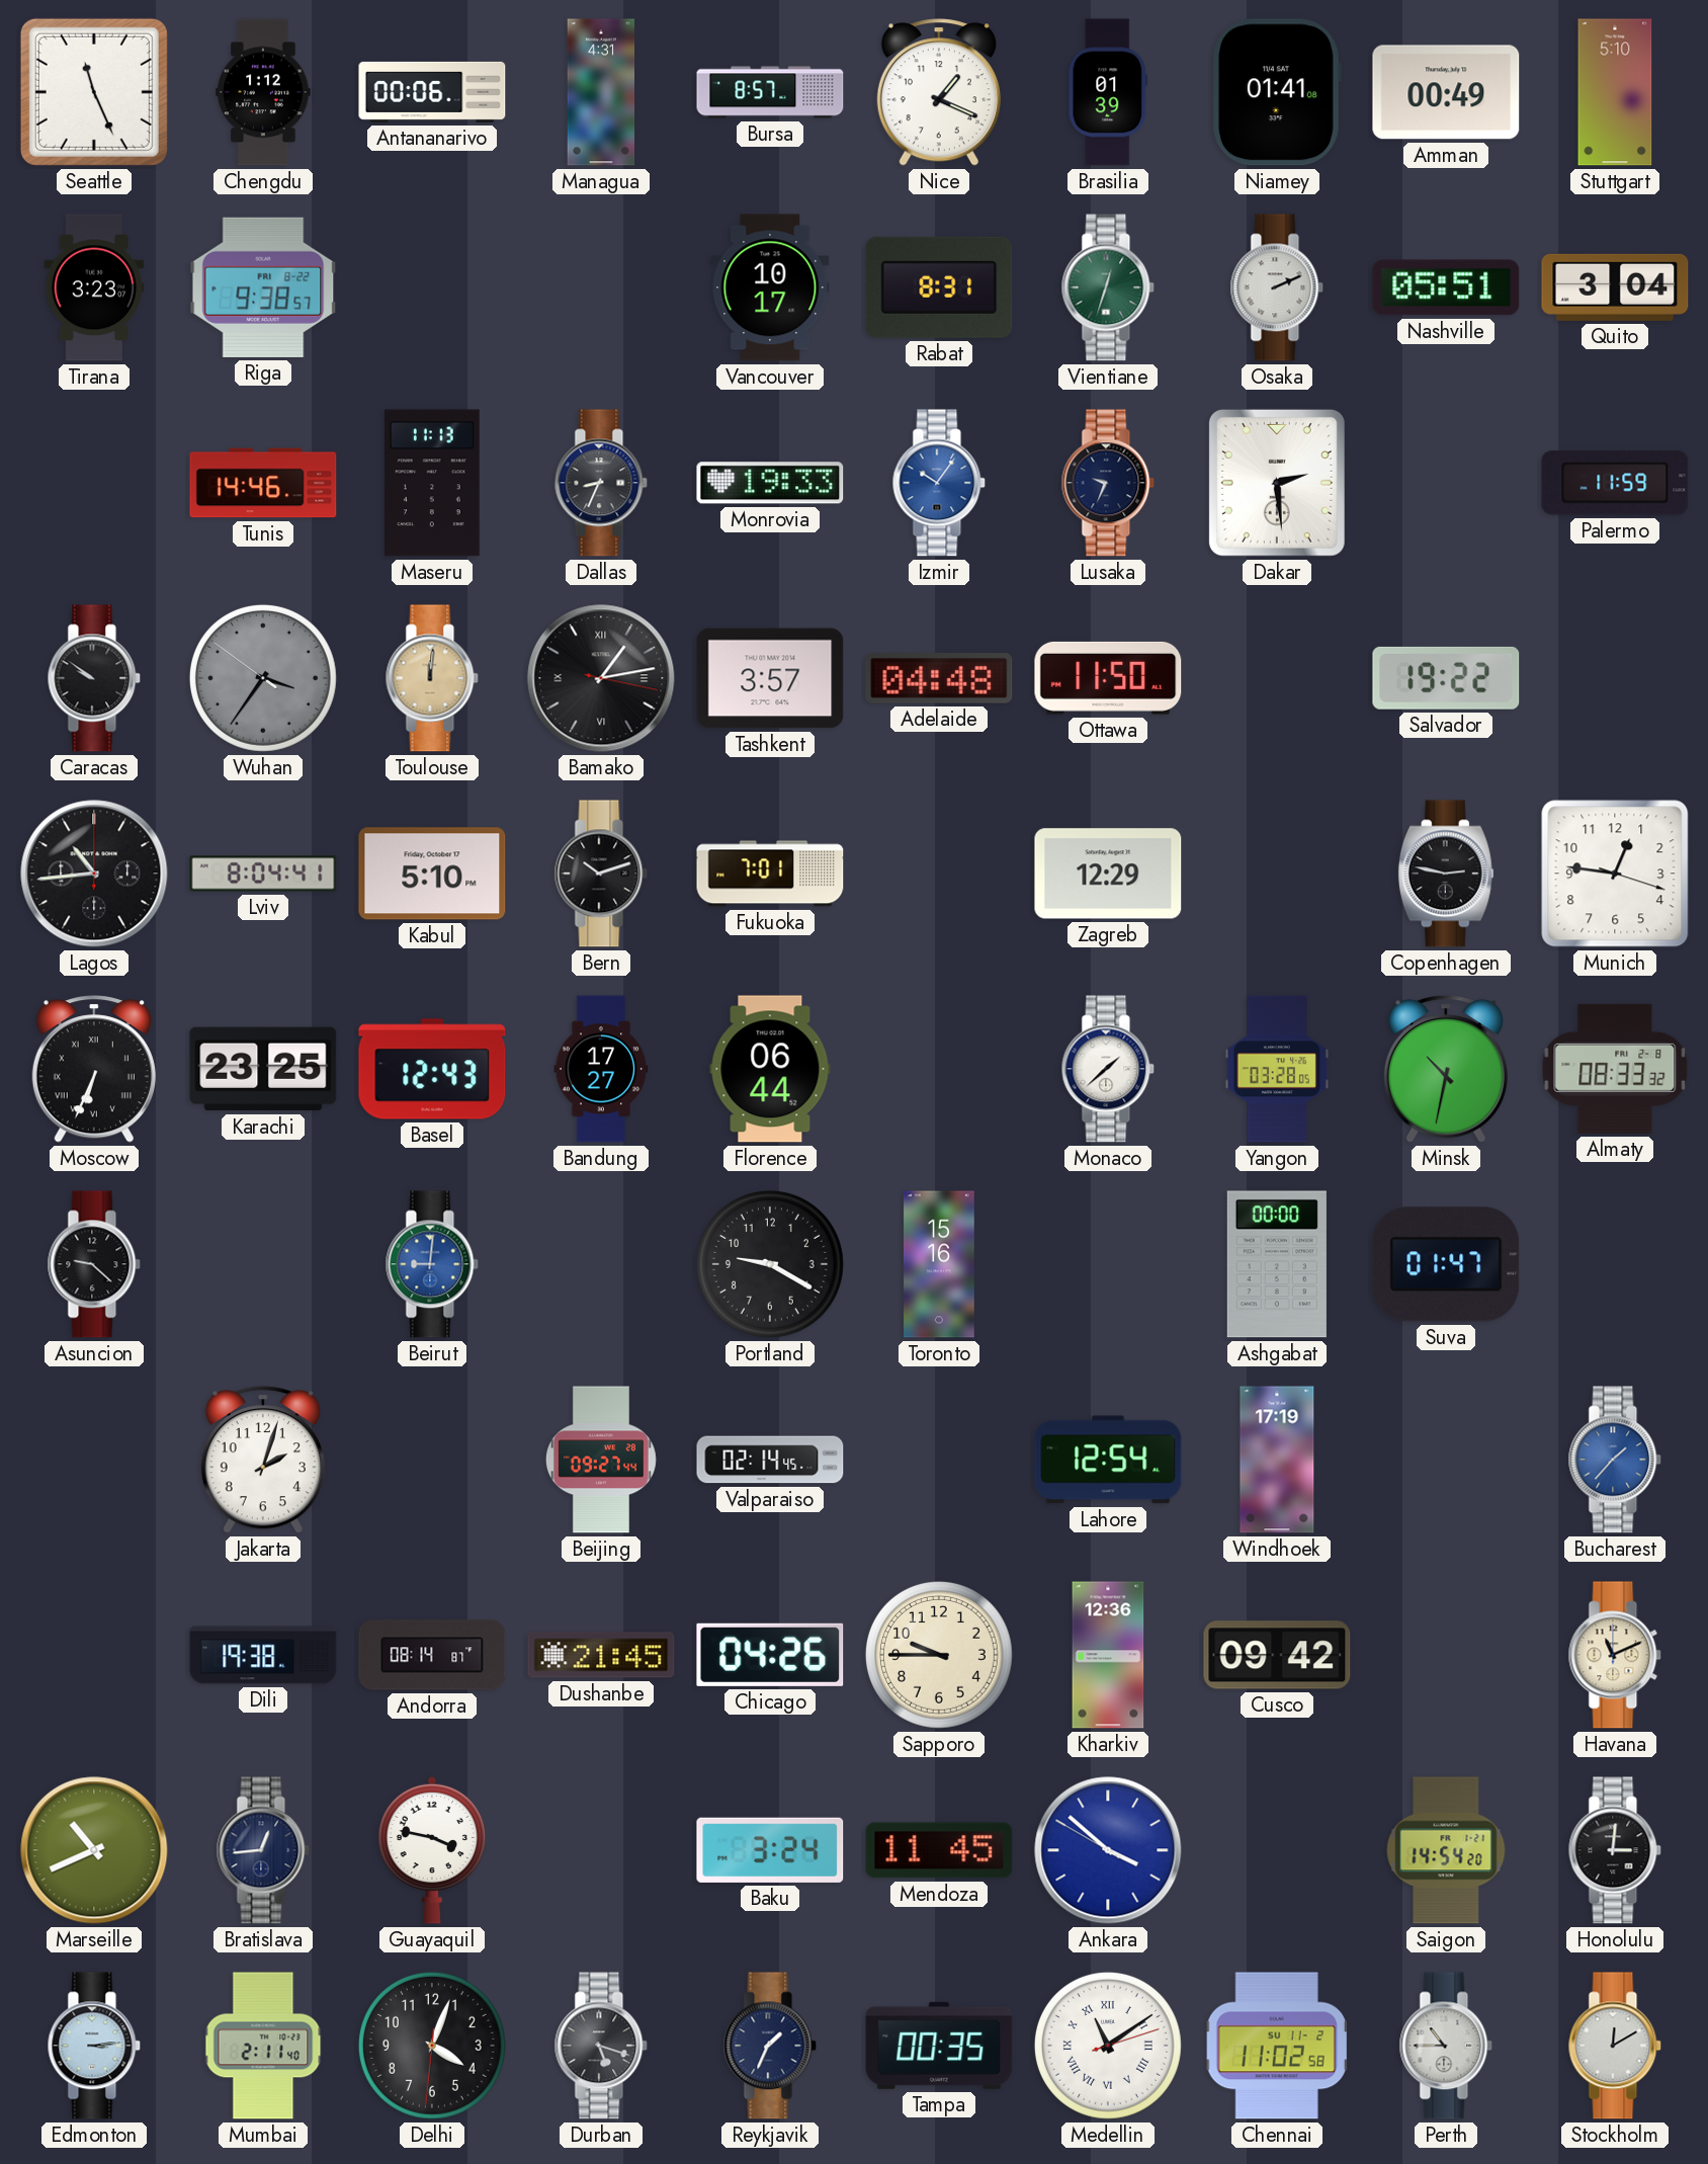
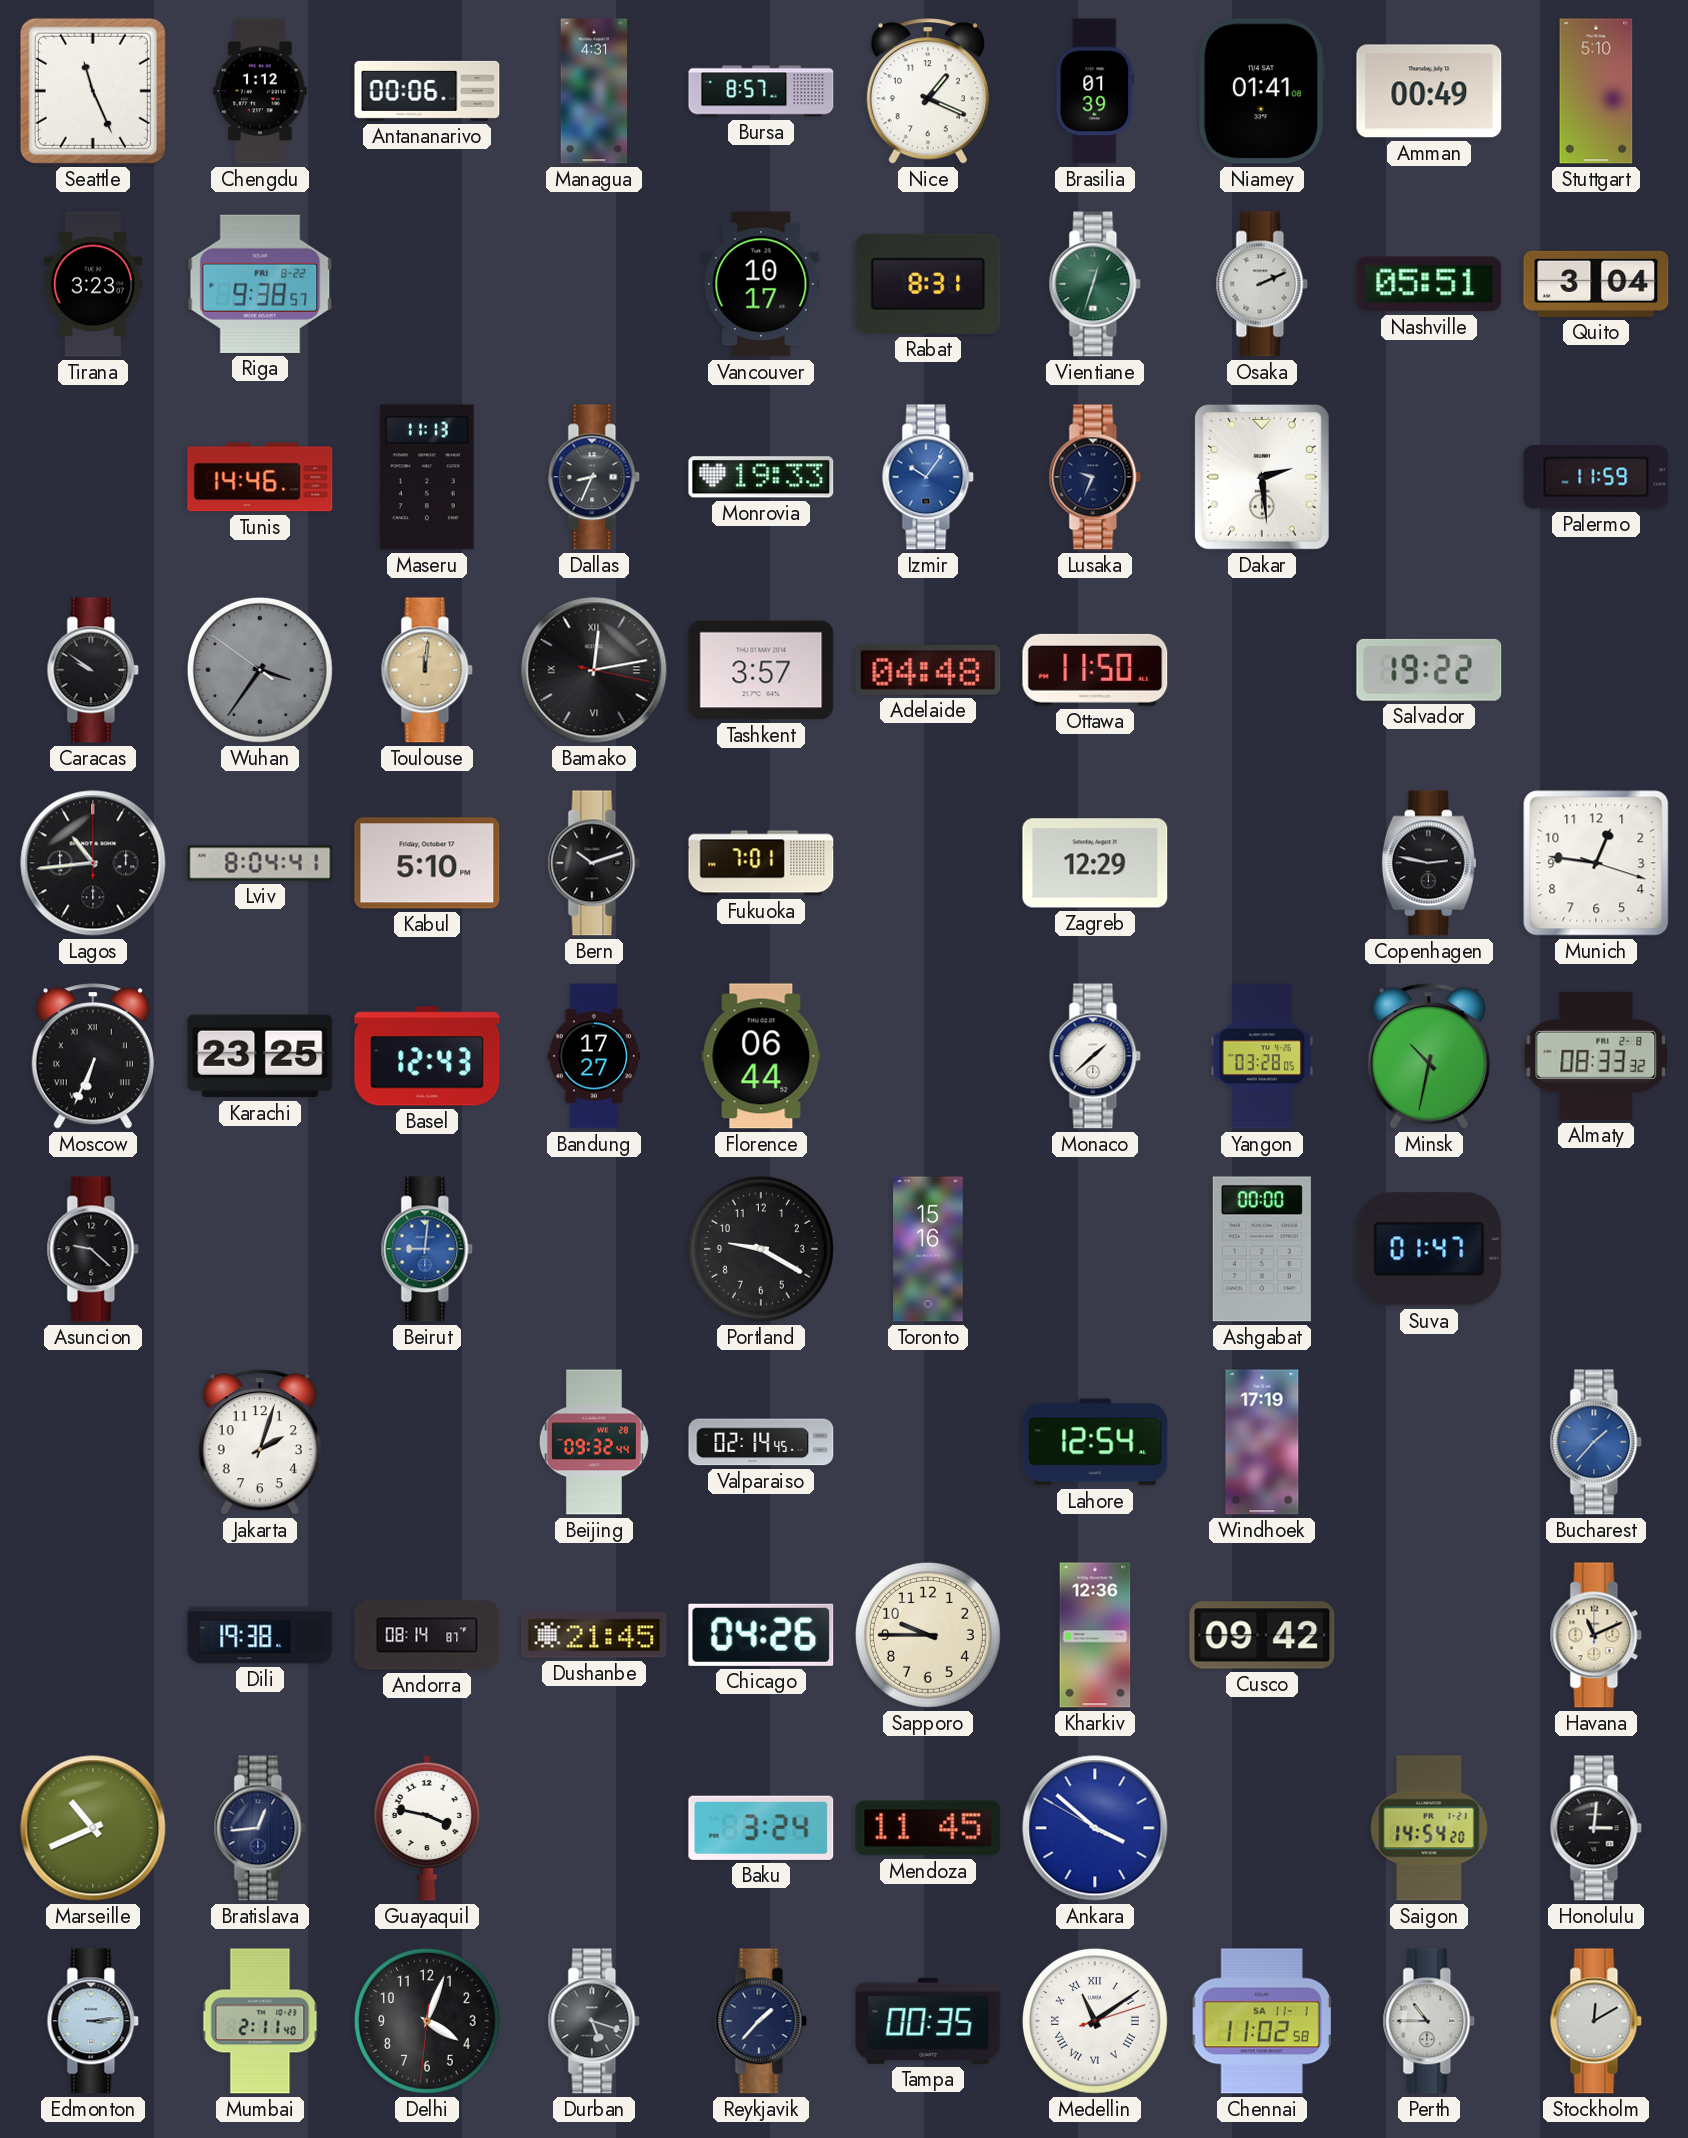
Bamako: 1:13 -> 12:13
Beijing: 09:27 -> 09:32
Reykjavik: 1:34 -> 1:37
Chennai date: SU 11-2 -> SA 11-1
